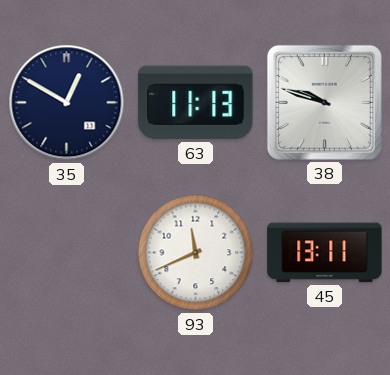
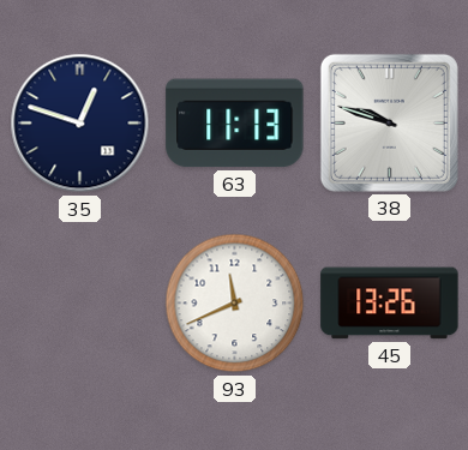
35: 12:50 -> 12:48
45: 13:11 -> 13:26
